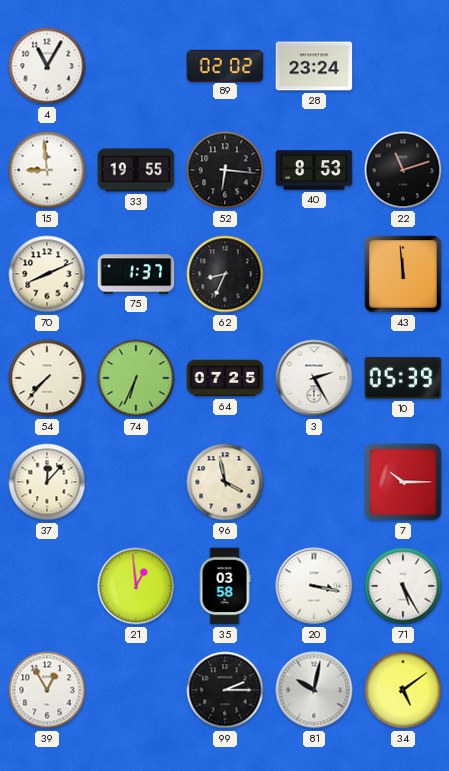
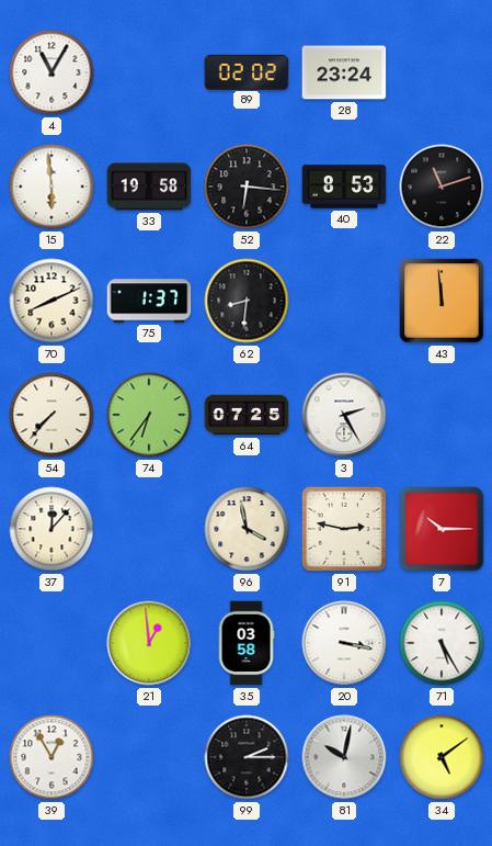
15: 8:59 -> 5:59
33: 19:55 -> 19:58
62: 8:34 -> 8:31
74: 6:34 -> 6:36
10: 05:39 -> none
91: none -> 2:47
